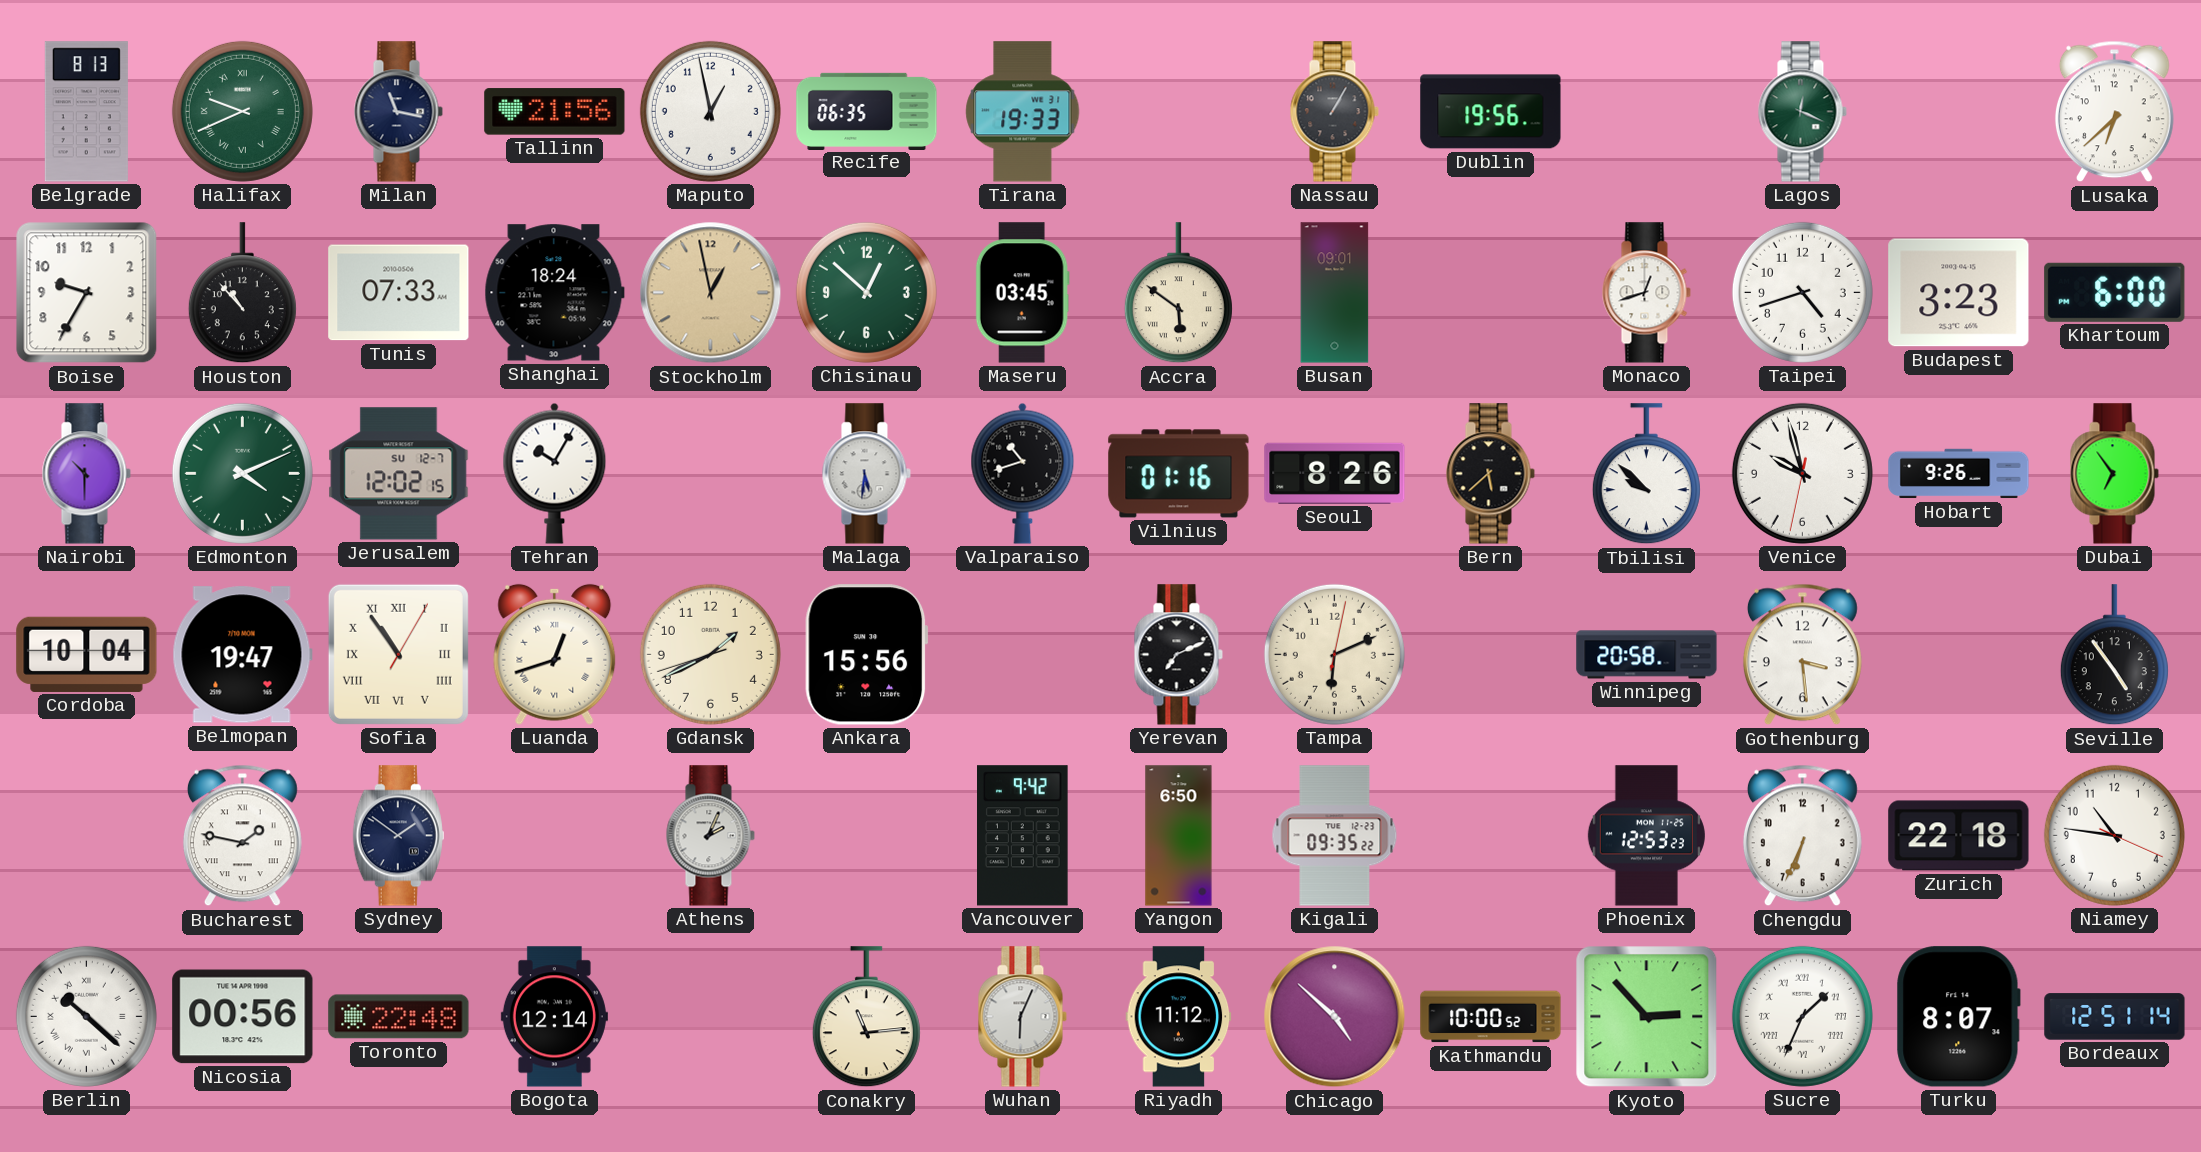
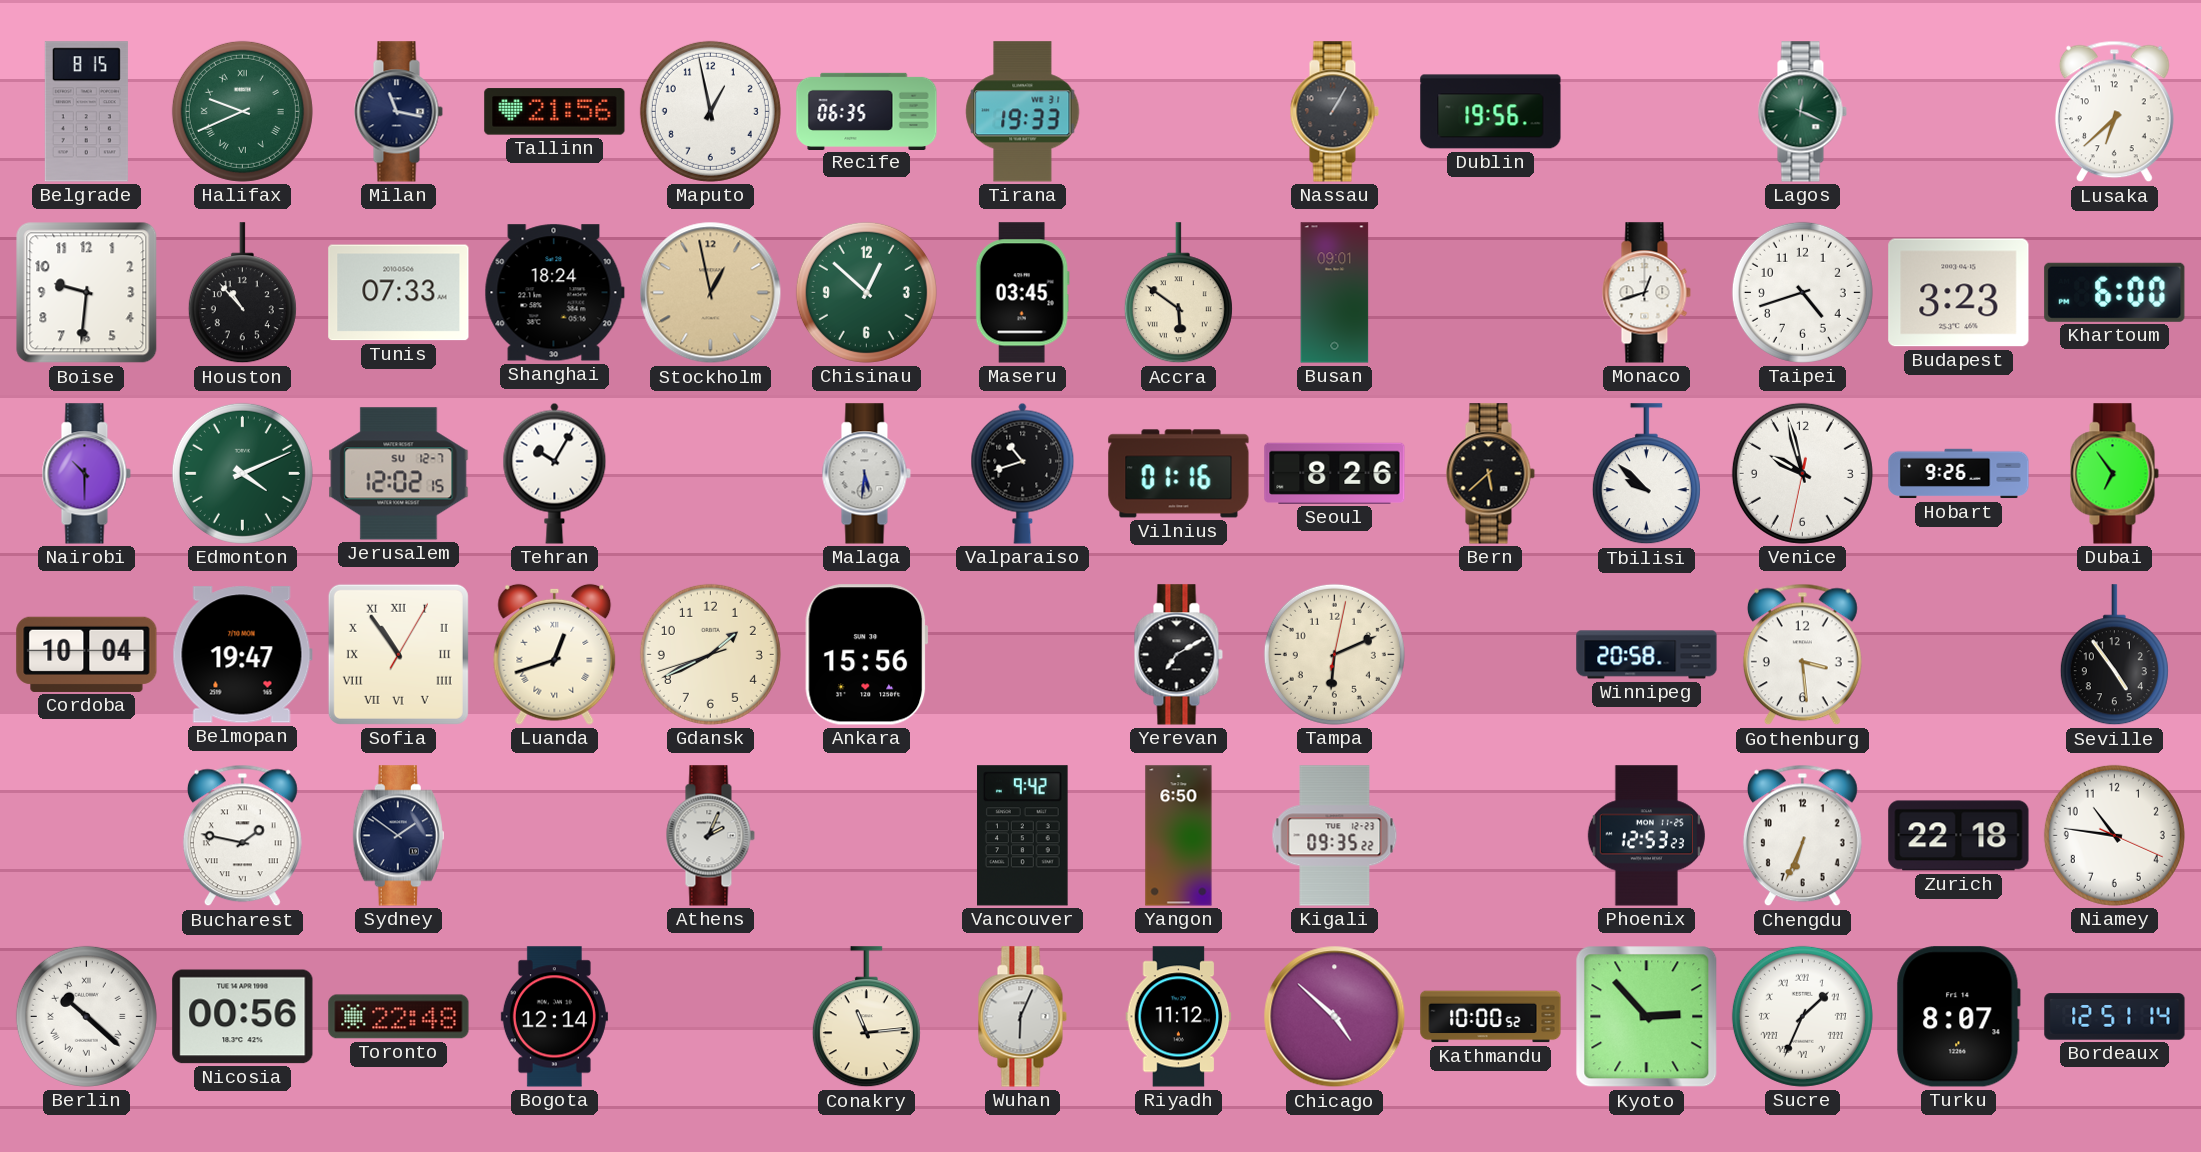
Belgrade: 8:13 -> 8:15
Boise: 9:35 -> 9:31
Yerevan: 7:11 -> 7:10
